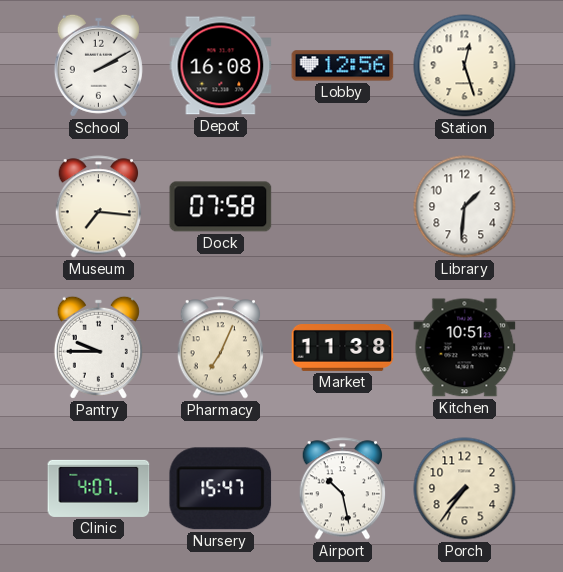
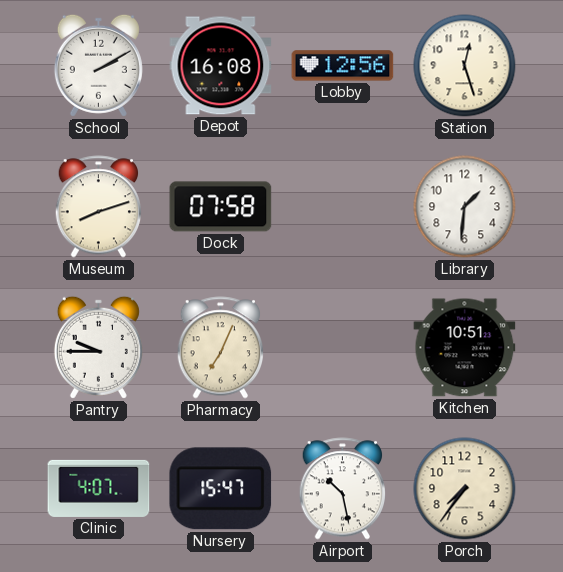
Museum: 7:16 -> 8:12
Market: 11:38 -> none
